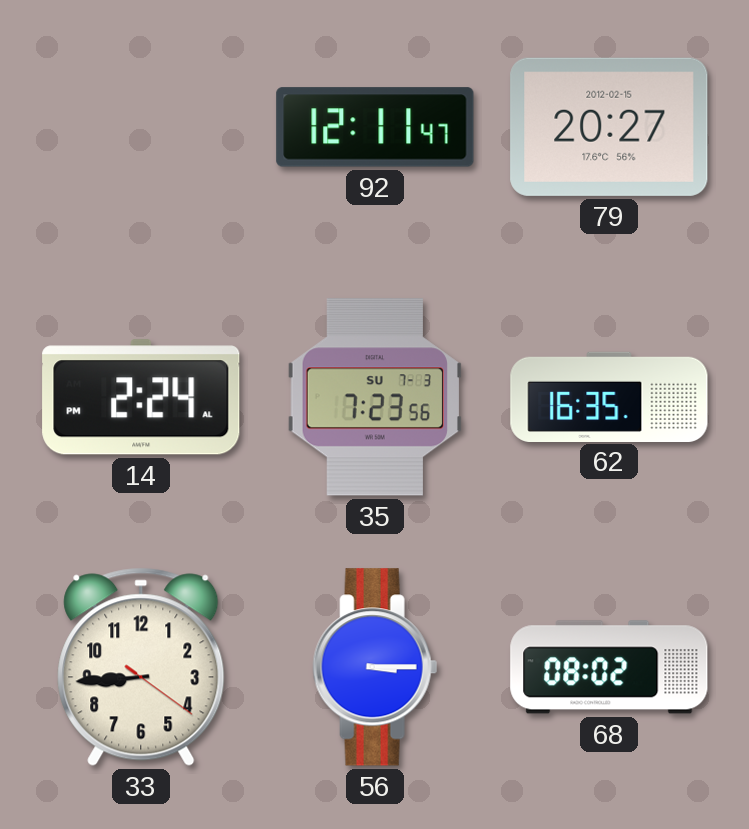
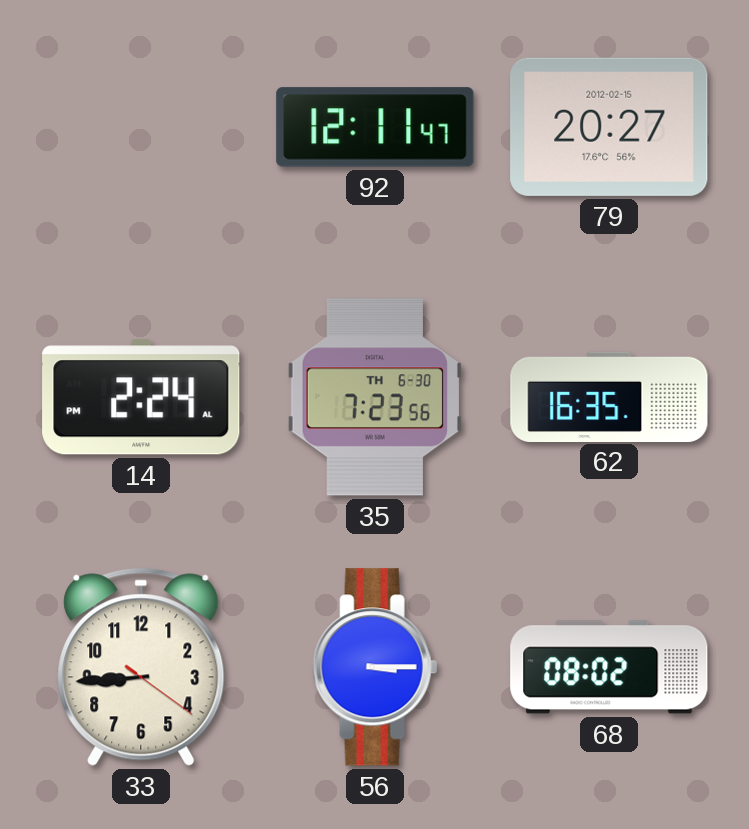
35 date: SU 7-3 -> TH 6-30
